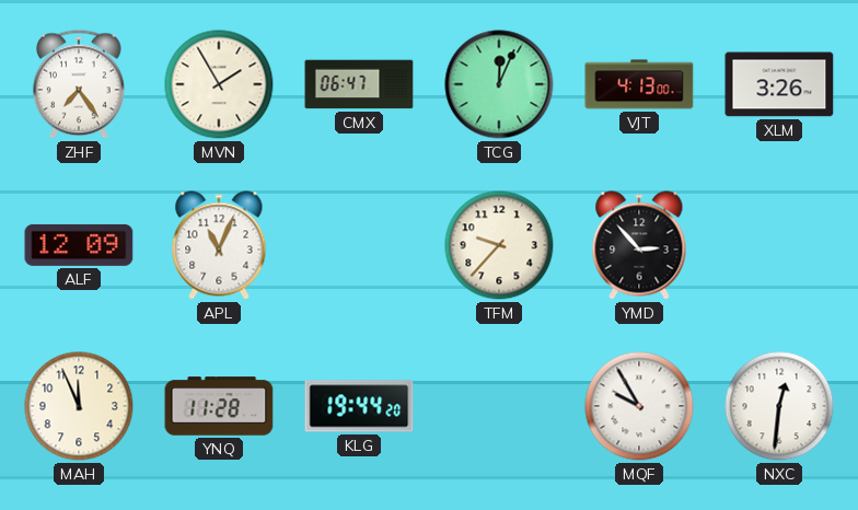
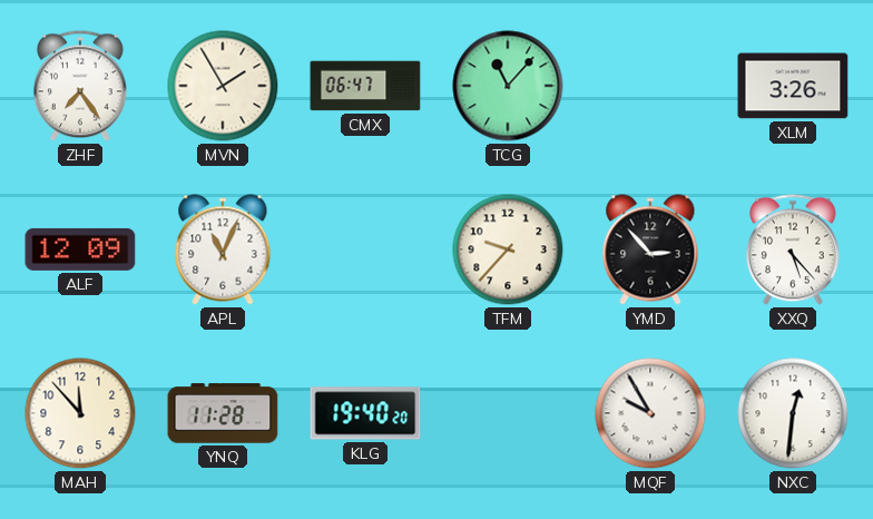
TCG: 12:04 -> 11:07
VJT: 4:13 -> none
XXQ: none -> 5:23
MAH: 11:56 -> 11:53
KLG: 19:44 -> 19:40
